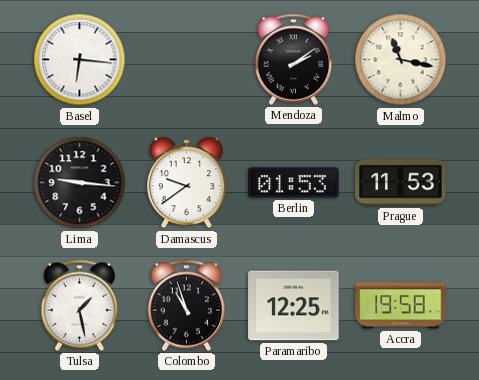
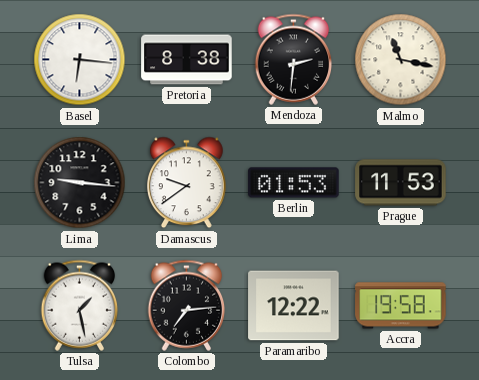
Pretoria: none -> 8:38
Mendoza: 2:09 -> 2:31
Colombo: 10:57 -> 7:14
Paramaribo: 12:25 -> 12:22
